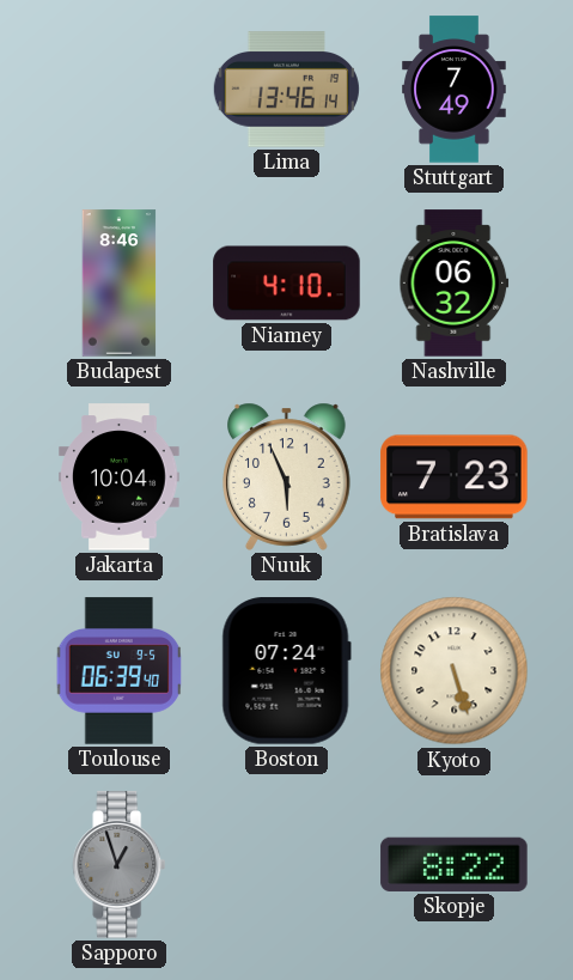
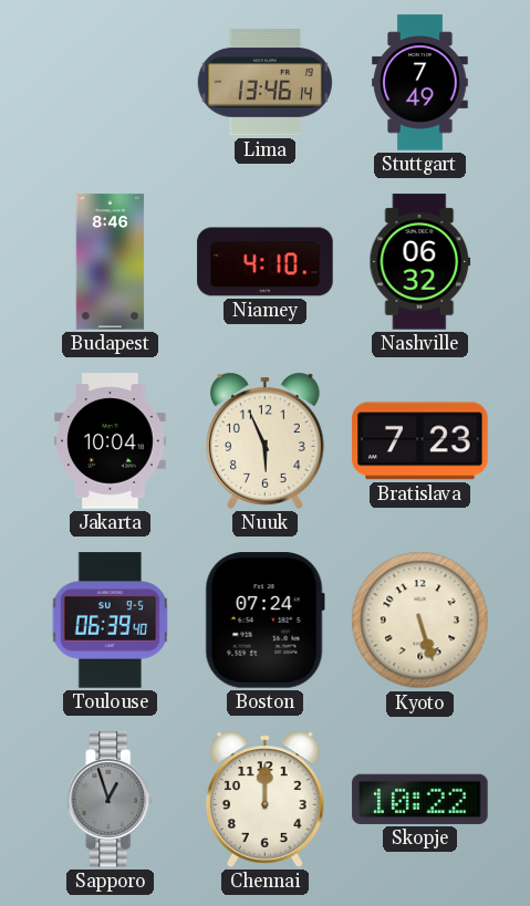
Chennai: none -> 12:00
Skopje: 8:22 -> 10:22
